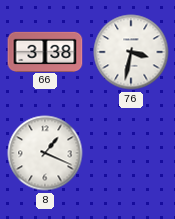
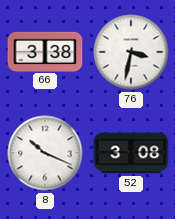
8: 1:19 -> 10:19
52: none -> 3:08
